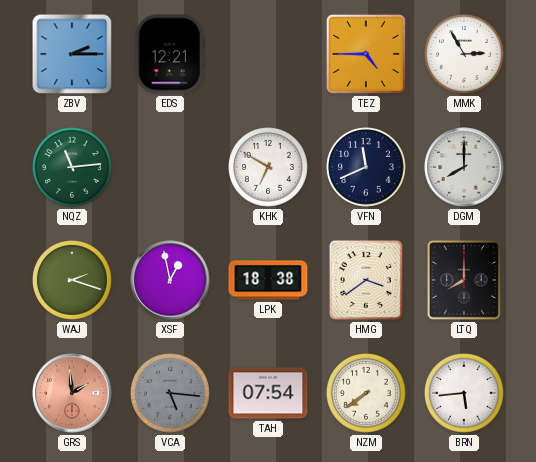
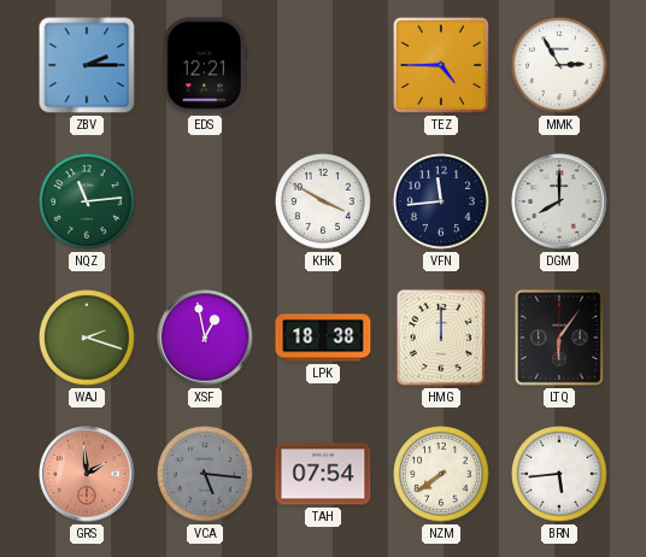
KHK: 6:50 -> 3:50
VFN: 11:41 -> 11:44
HMG: 3:39 -> 12:00
LTQ: 8:00 -> 6:06
